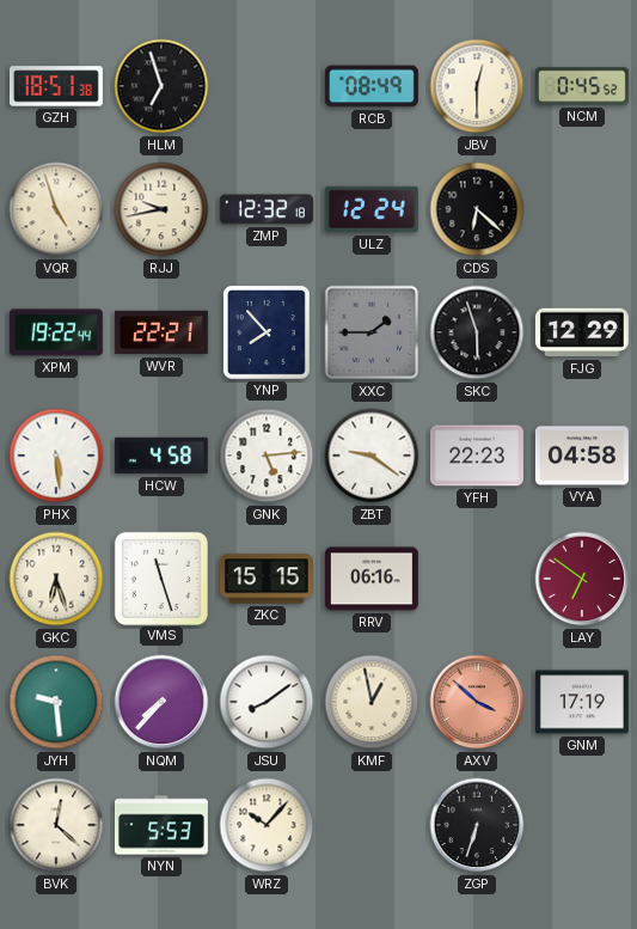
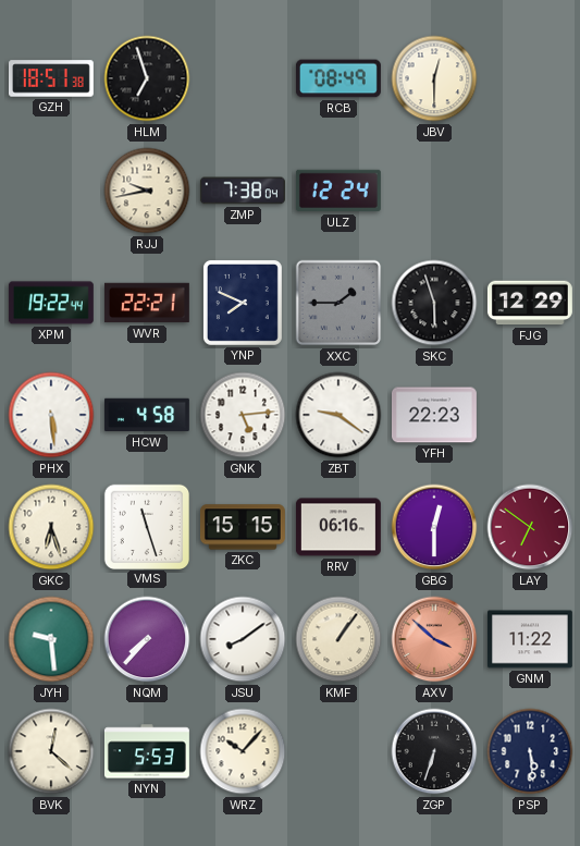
NCM: 0:45 -> none
VQR: 4:57 -> none
ZMP: 12:32 -> 7:38
CDS: 6:22 -> none
YNP: 7:53 -> 7:49
VYA: 04:58 -> none
GBG: none -> 12:30
KMF: 12:58 -> 1:06
GNM: 17:19 -> 11:22
PSP: none -> 5:29
